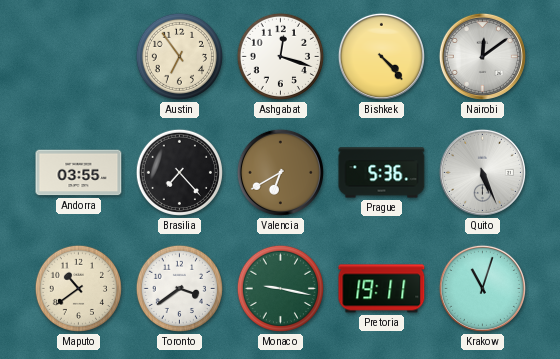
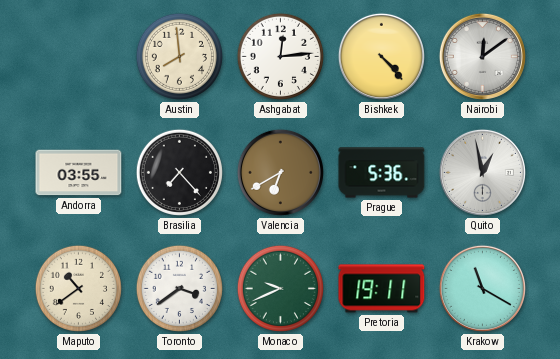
Austin: 6:54 -> 7:59
Ashgabat: 12:18 -> 12:14
Quito: 5:26 -> 12:58
Monaco: 9:17 -> 9:41
Krakow: 11:03 -> 11:20
